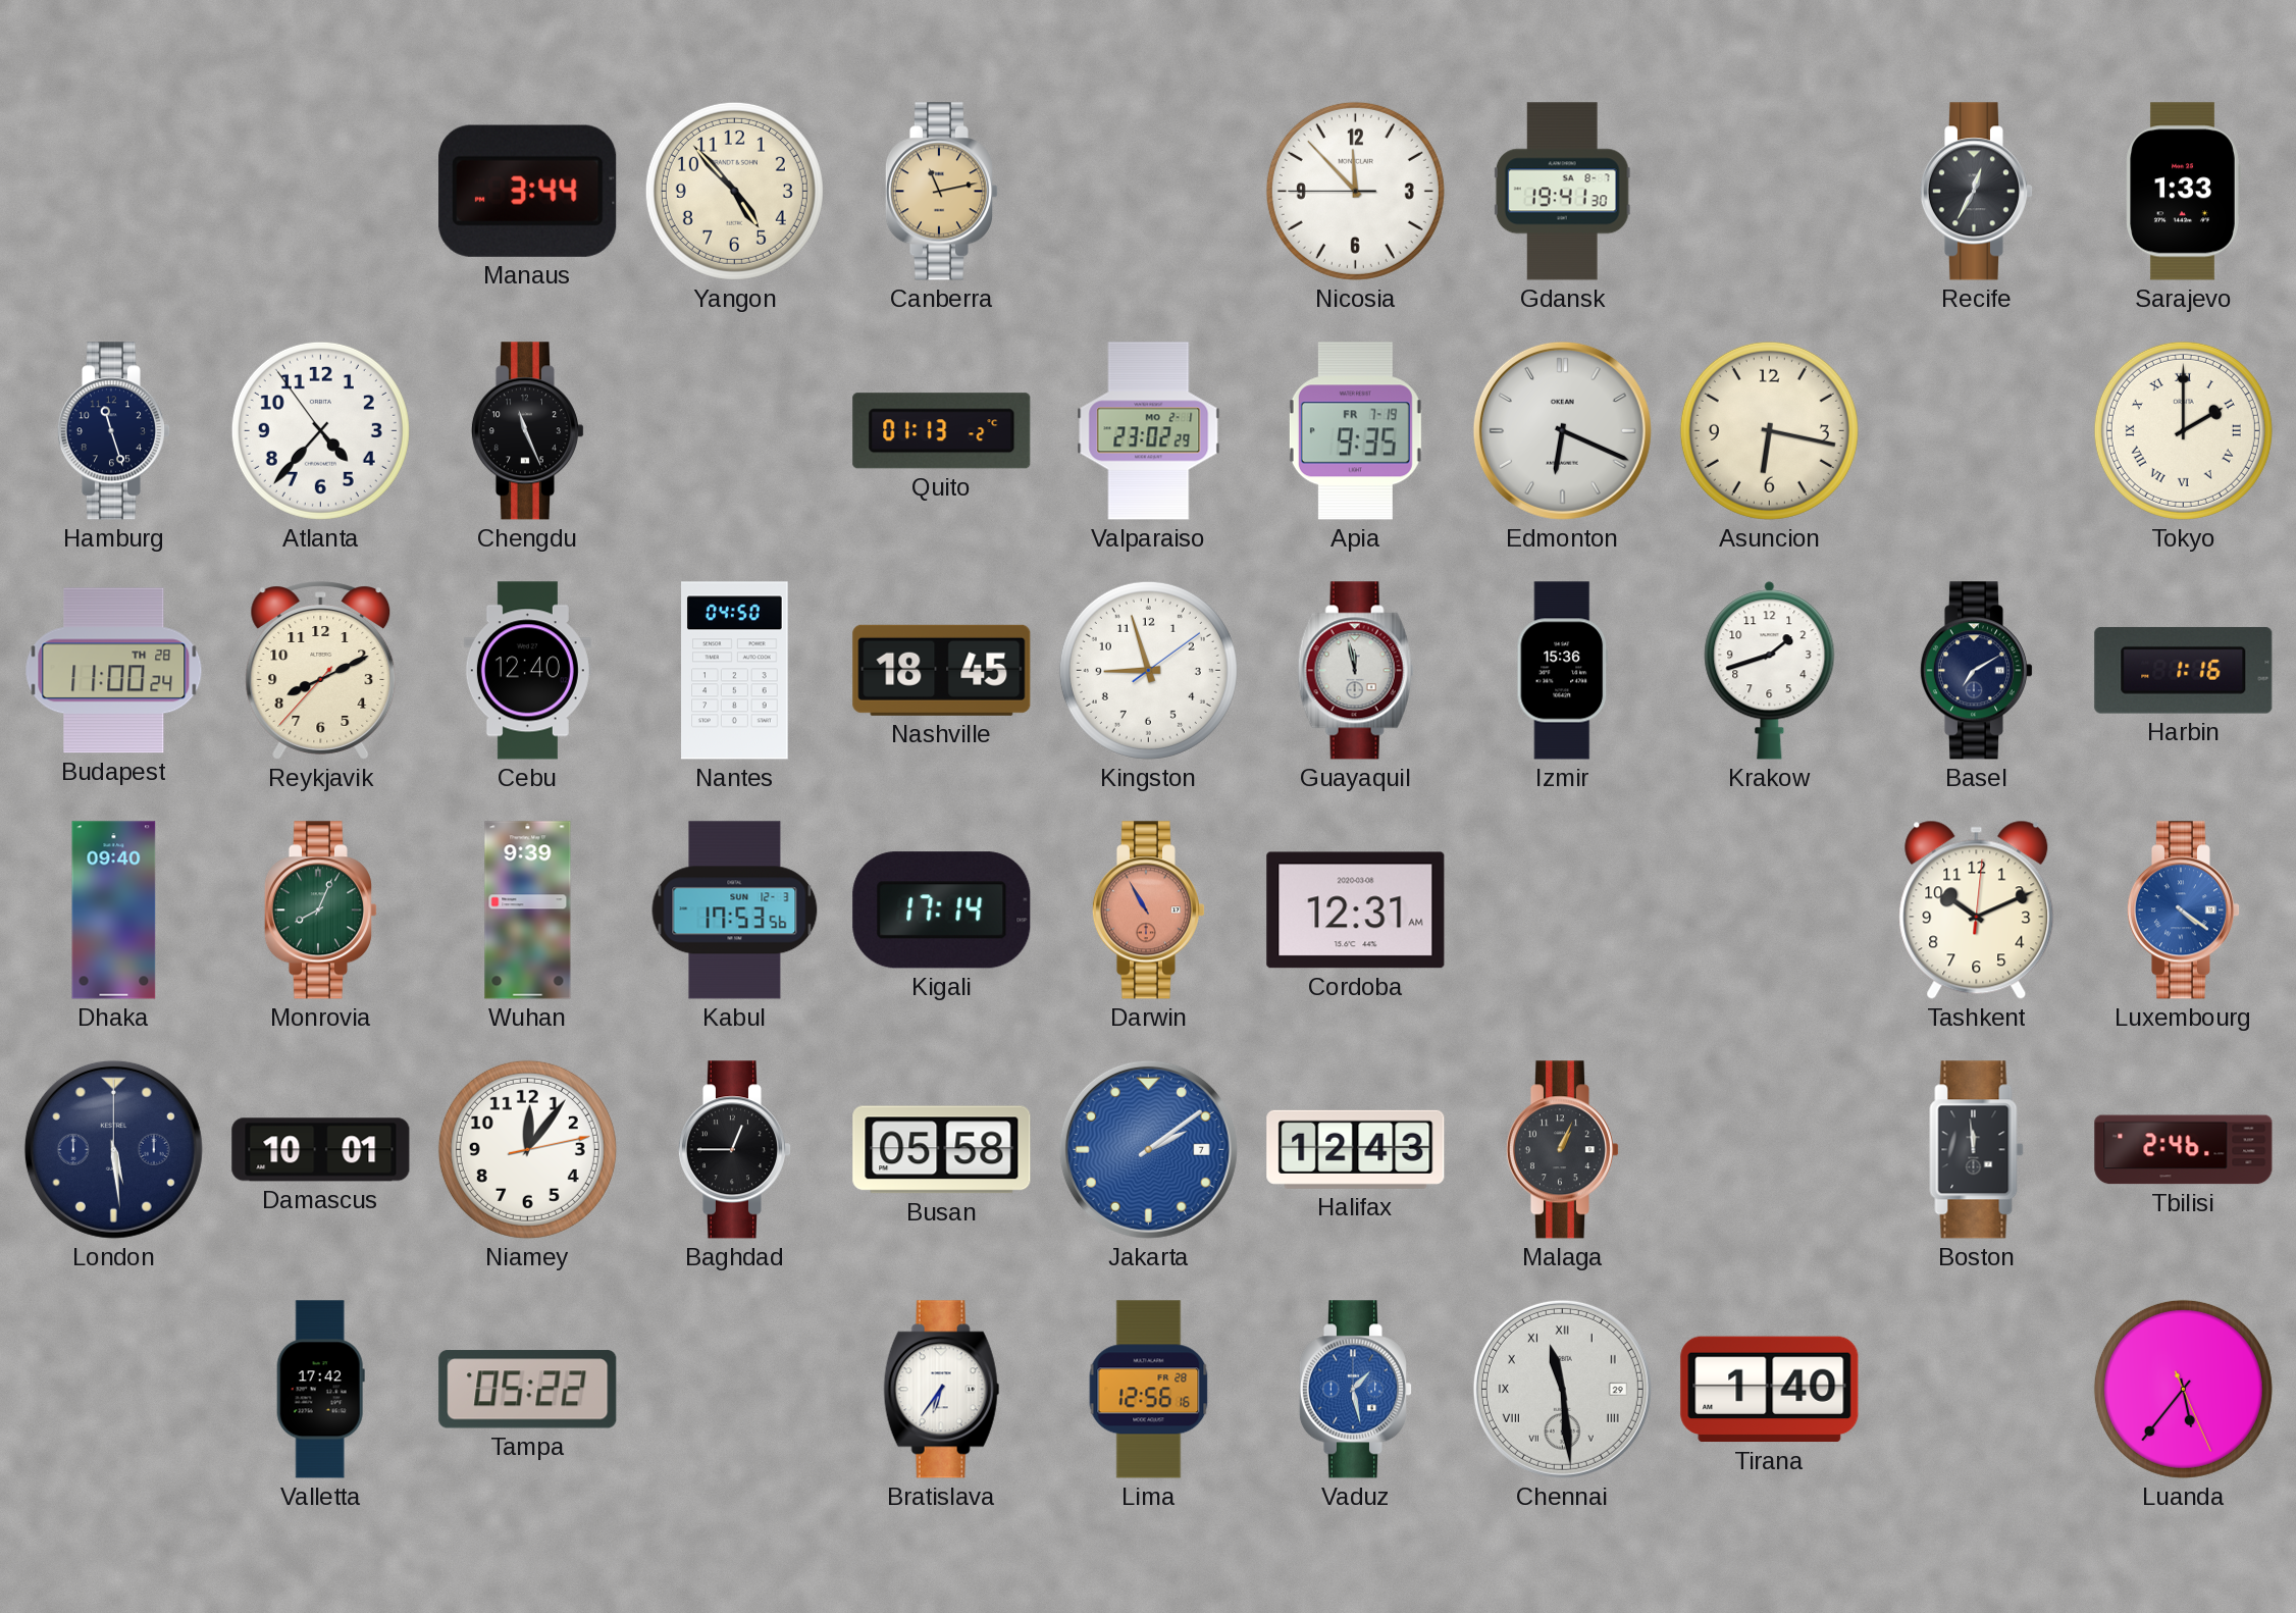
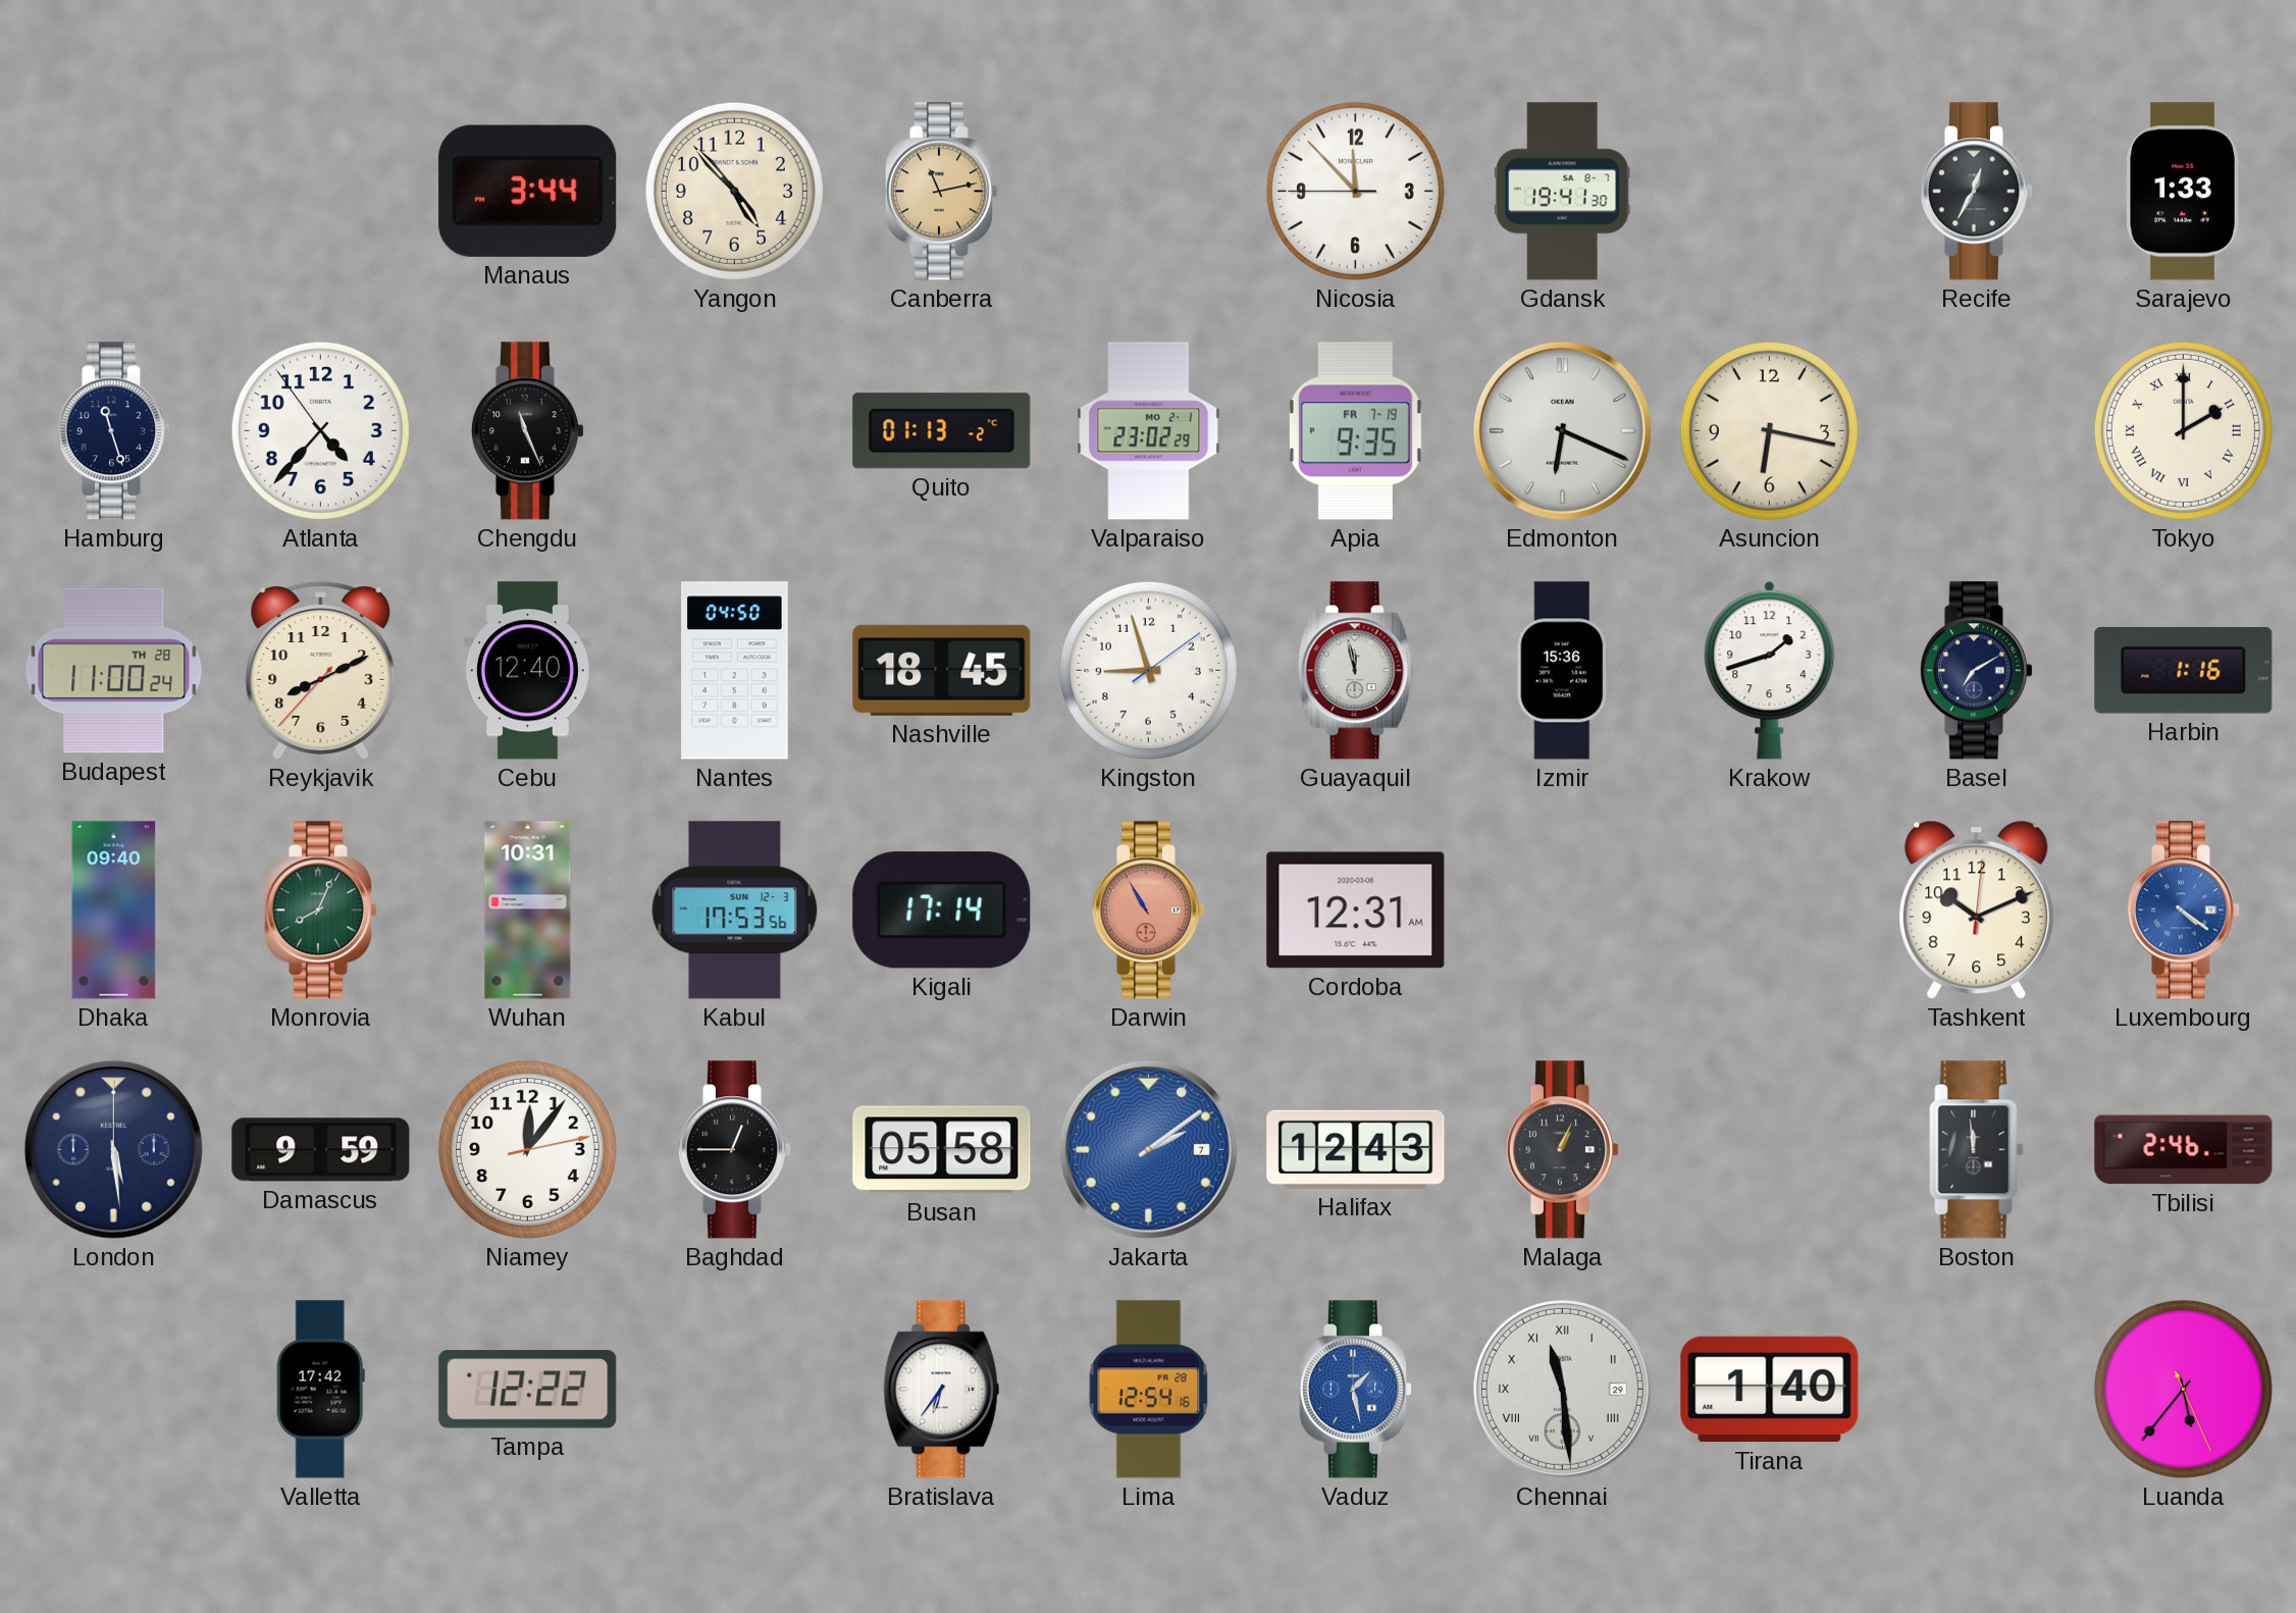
Wuhan: 9:39 -> 10:31
Damascus: 10:01 -> 9:59
Tampa: 05:22 -> 12:22
Lima: 12:56 -> 12:54
